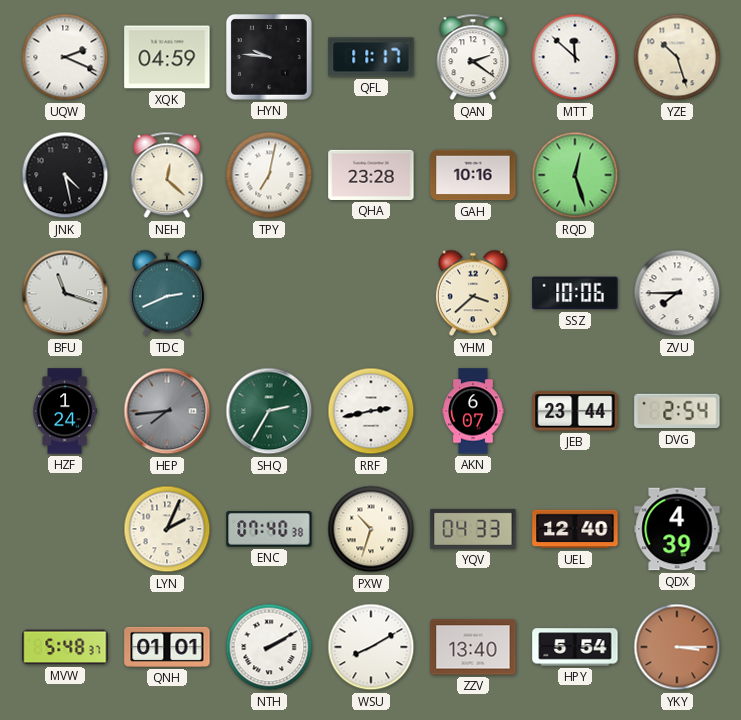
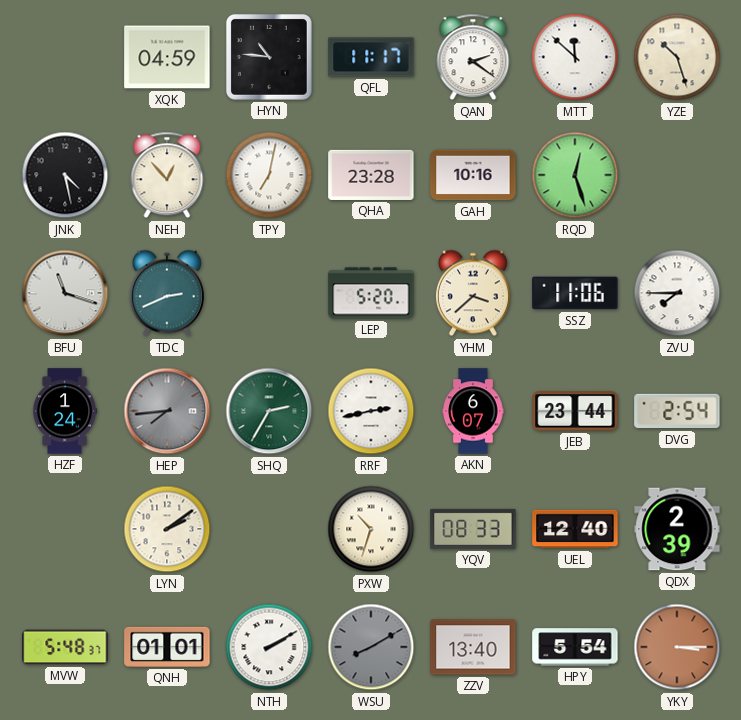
UQW: 2:19 -> none
HYN: 9:46 -> 10:46
NEH: 12:22 -> 12:53
LEP: none -> 5:20
SSZ: 10:06 -> 11:06
LYN: 2:04 -> 2:09
ENC: 07:40 -> none
YQV: 04:33 -> 08:33
QDX: 4:39 -> 2:39
WSU dial: white -> grey
